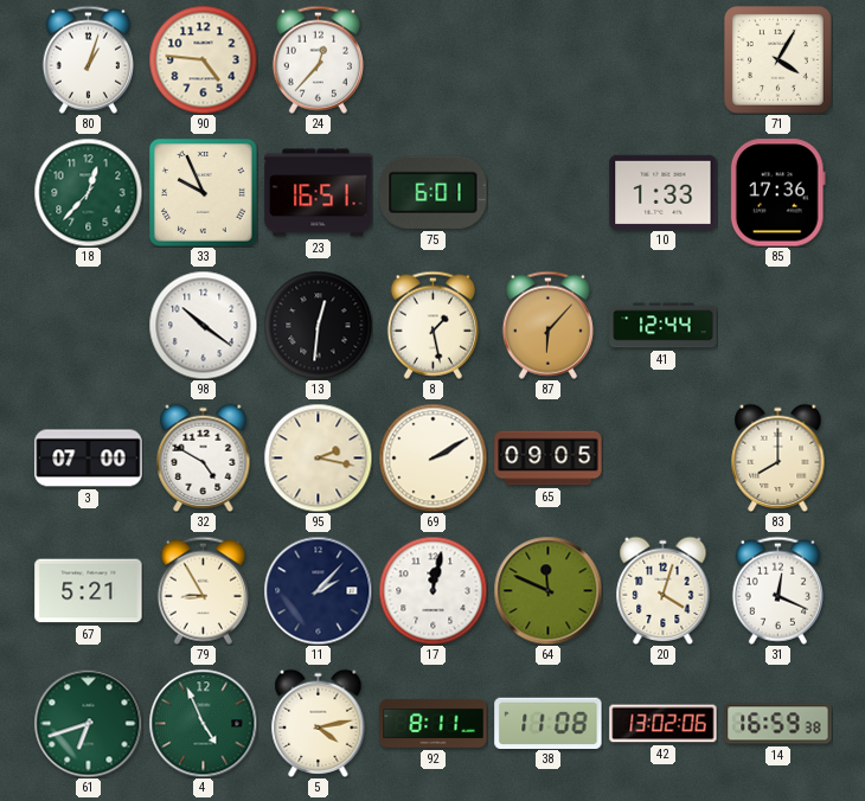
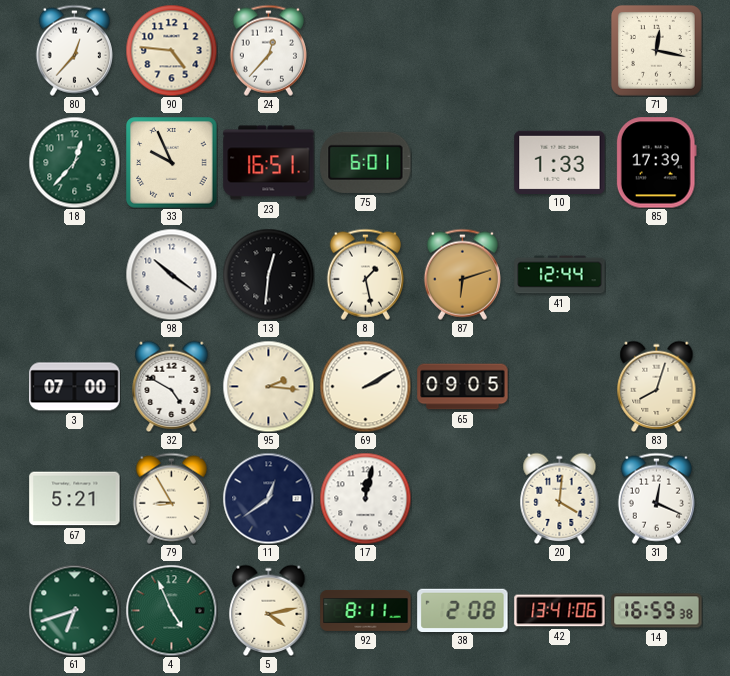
80: 1:03 -> 12:37
71: 4:05 -> 12:17
85: 17:36 -> 17:39
87: 6:07 -> 6:12
95: 2:17 -> 2:16
83: 8:00 -> 8:03
11: 2:07 -> 12:39
64: 11:49 -> none
20: 4:03 -> 4:01
38: 11:08 -> 2:08
42: 13:02 -> 13:41
